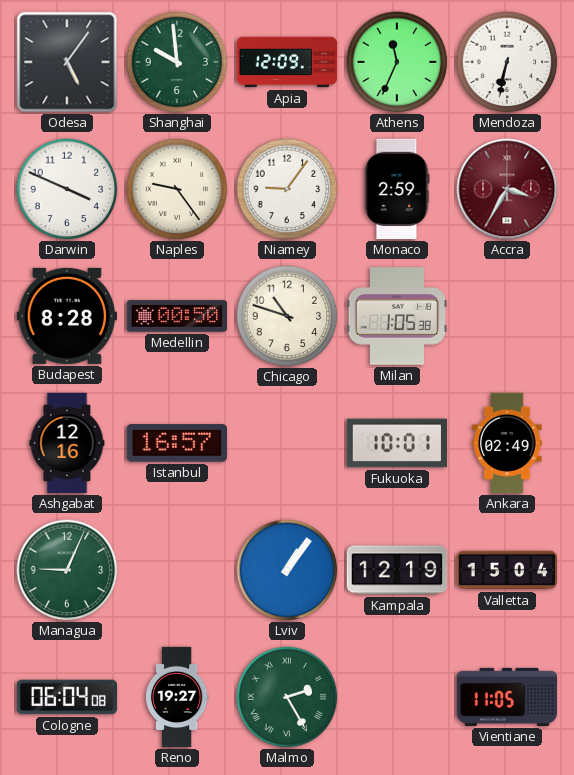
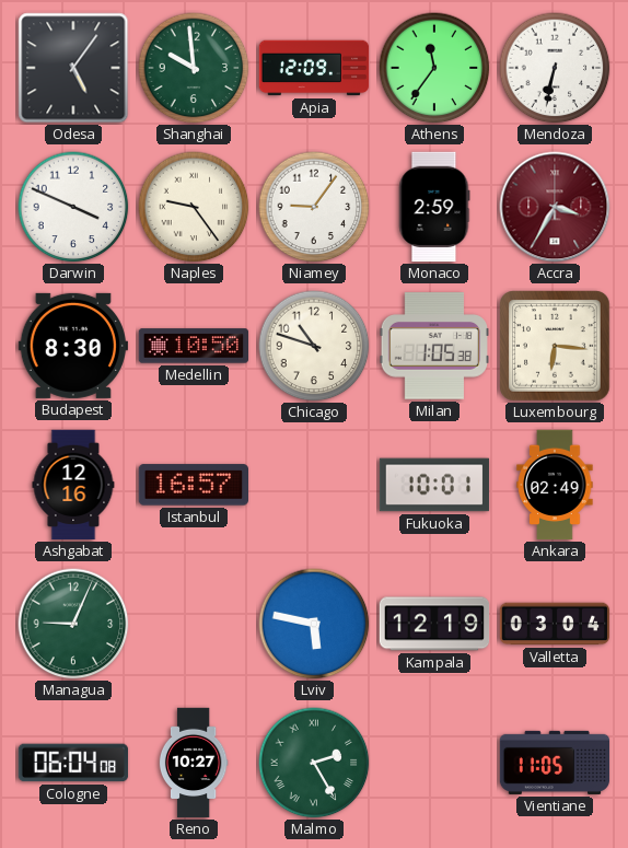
Athens: 11:34 -> 11:36
Budapest: 8:28 -> 8:30
Medellin: 00:50 -> 10:50
Luxembourg: none -> 6:16
Lviv: 1:06 -> 5:47
Valletta: 15:04 -> 03:04
Reno: 19:27 -> 10:27
